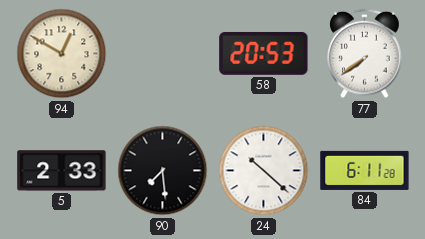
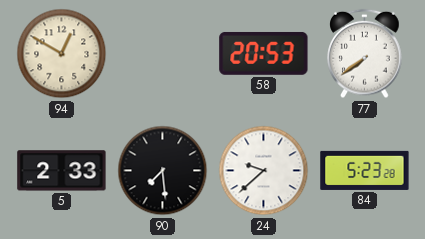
24: 10:22 -> 9:38
84: 6:11 -> 5:23
